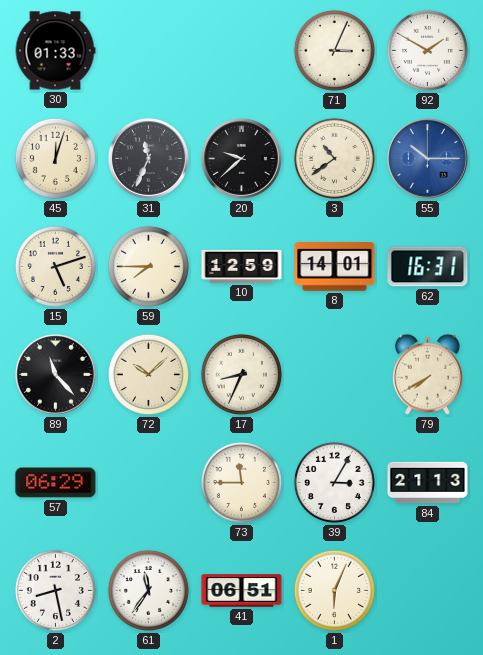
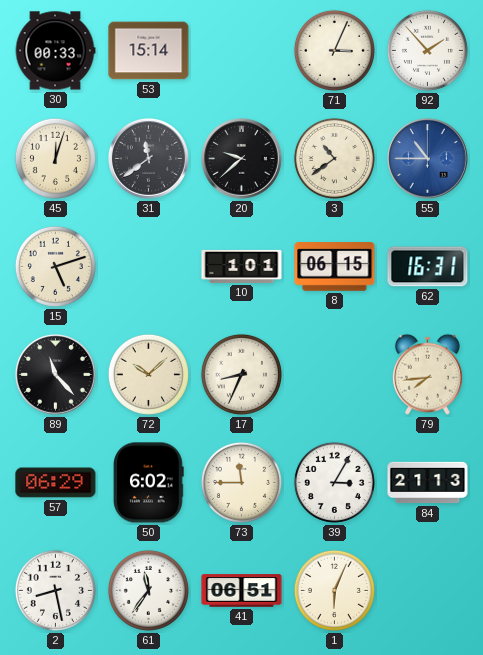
30: 01:33 -> 00:33
53: none -> 15:14
92: 1:50 -> 1:53
31: 11:34 -> 11:39
55: 10:15 -> 10:45
59: 7:45 -> none
10: 12:59 -> 1:01
8: 14:01 -> 06:15
79: 7:40 -> 7:44
50: none -> 6:02
